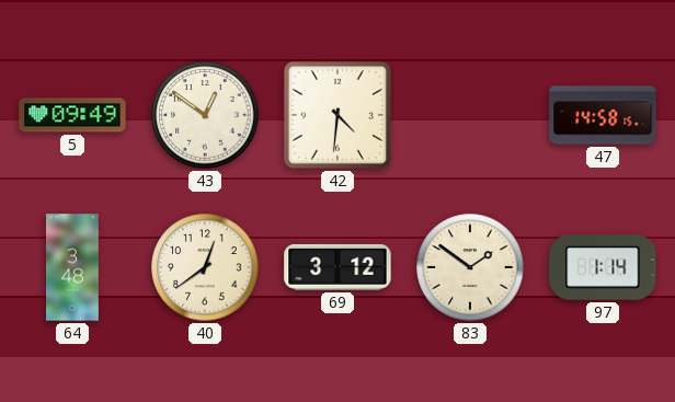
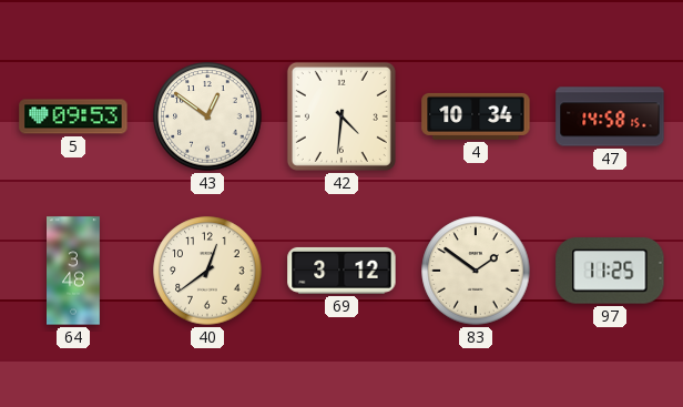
5: 09:49 -> 09:53
4: none -> 10:34
97: 1:14 -> 11:25
